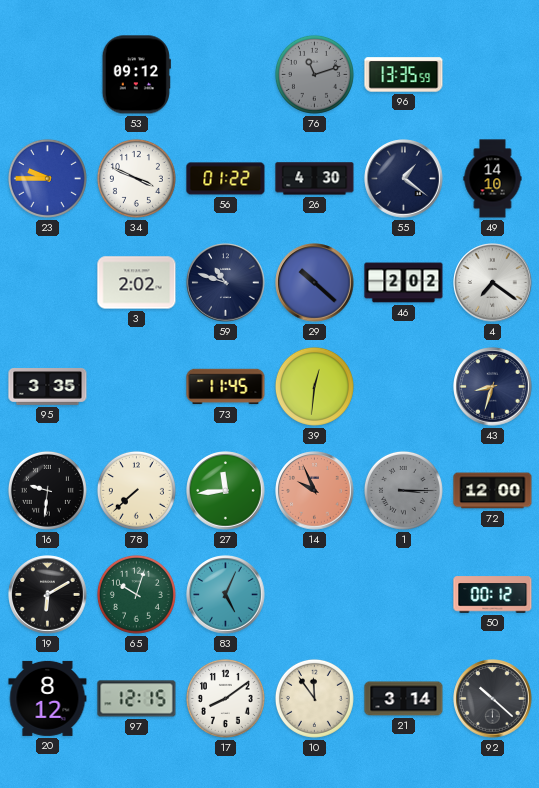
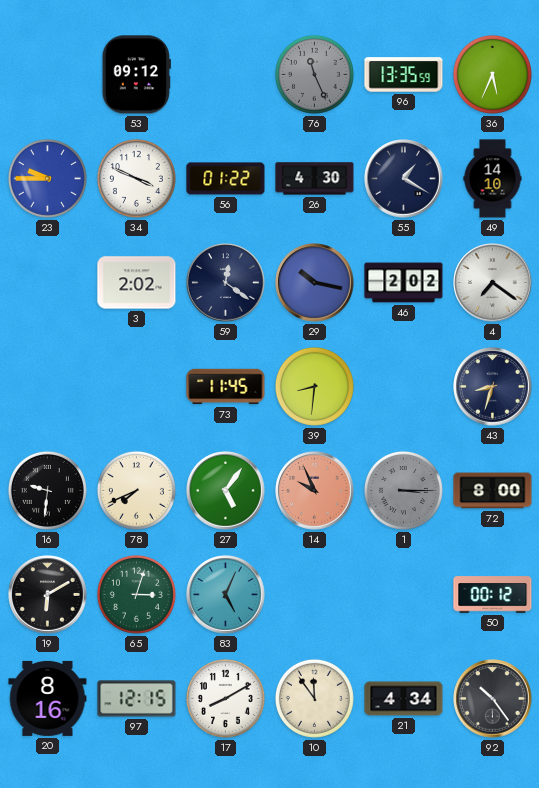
76: 11:12 -> 11:26
36: none -> 5:34
55: 1:21 -> 1:20
59: 10:48 -> 12:21
29: 10:22 -> 10:17
95: 3:35 -> none
39: 12:31 -> 8:31
78: 7:38 -> 7:41
27: 11:44 -> 5:06
72: 12:00 -> 8:00
65: 10:03 -> 3:03
20: 8:12 -> 8:16
17: 8:09 -> 8:10
21: 3:14 -> 4:34
92: 10:22 -> 10:24
